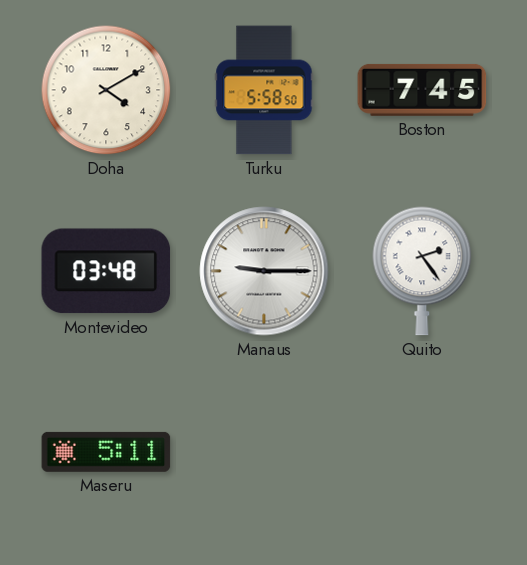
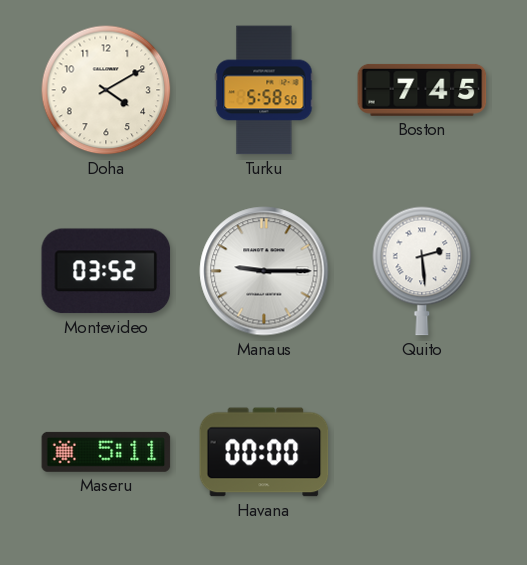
Montevideo: 03:48 -> 03:52
Quito: 2:24 -> 2:29
Havana: none -> 00:00
